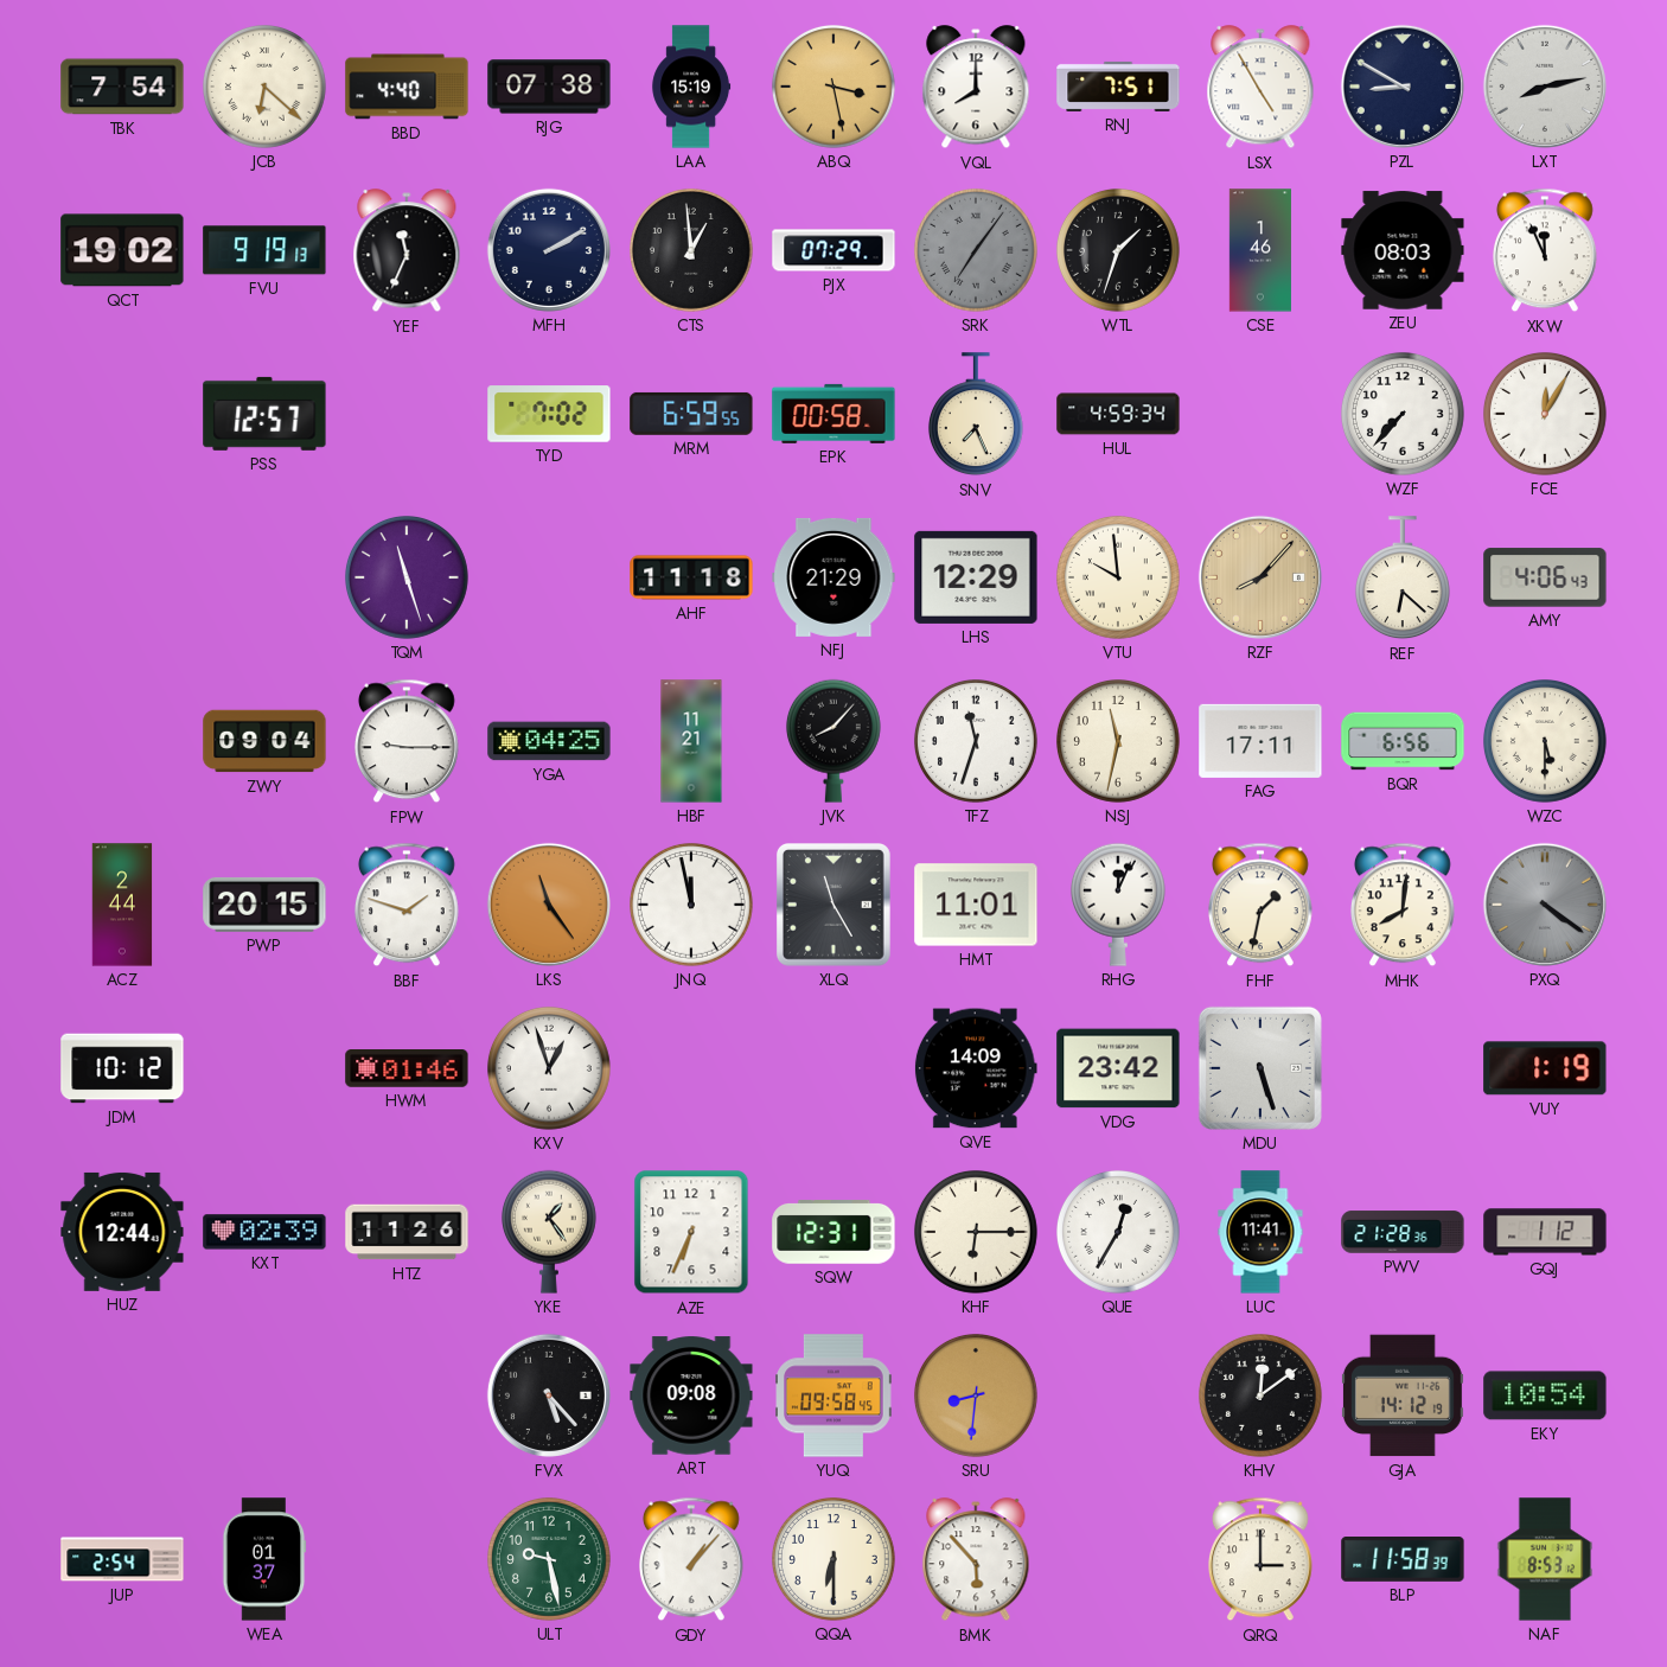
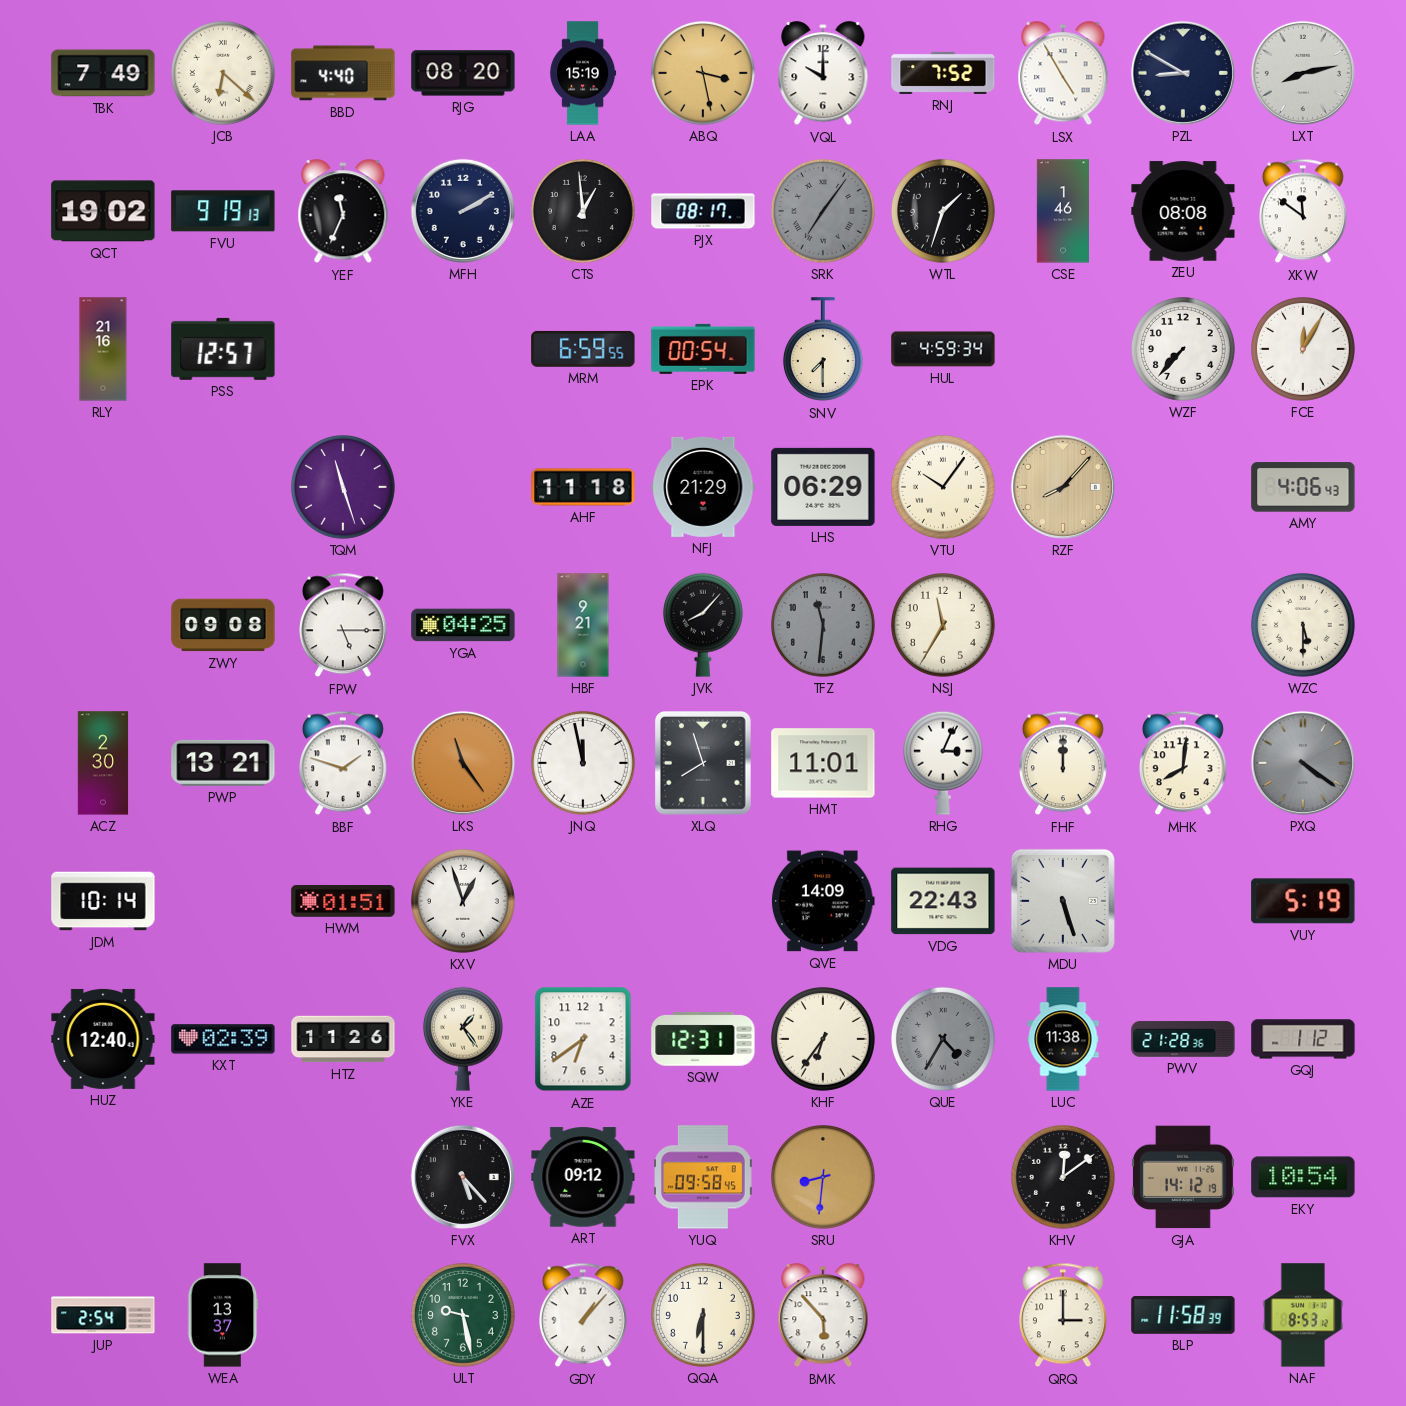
TBK: 7:54 -> 7:49
RJG: 07:38 -> 08:20
VQL: 8:00 -> 10:00
RNJ: 7:51 -> 7:52
PJX: 07:29 -> 08:17
ZEU: 08:03 -> 08:08
XKW: 11:56 -> 11:51
RLY: none -> 21:16
TYD: 7:02 -> none
EPK: 00:58 -> 00:54
SNV: 7:26 -> 7:30
LHS: 12:29 -> 06:29
VTU: 9:59 -> 10:06
REF: 6:22 -> none
ZWY: 09:04 -> 09:08
FPW: 9:15 -> 5:15
HBF: 11:21 -> 9:21
TFZ: 11:33 -> 11:31
TFZ dial: white -> grey
NSJ: 11:32 -> 11:35
FAG: 17:11 -> none
BQR: 6:56 -> none
ACZ: 2:44 -> 2:30
PWP: 20:15 -> 13:21
XLQ: 11:25 -> 7:57
RHG: 12:04 -> 3:04
FHF: 1:32 -> 12:00
JDM: 10:12 -> 10:14
HWM: 01:46 -> 01:51
VDG: 23:42 -> 22:43
VUY: 1:19 -> 5:19
HUZ: 12:44 -> 12:40
AZE: 6:34 -> 6:39
KHF: 6:15 -> 6:36
QUE: 12:35 -> 4:35
QUE dial: white -> grey
LUC: 11:41 -> 11:38
ART: 09:08 -> 09:12
WEA: 01:37 -> 13:37
